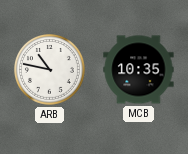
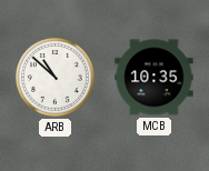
ARB: 10:47 -> 10:52
